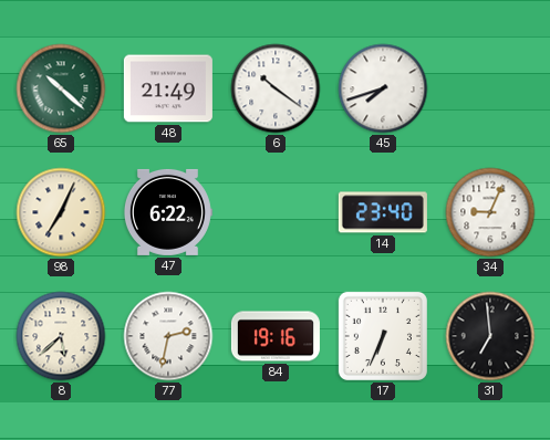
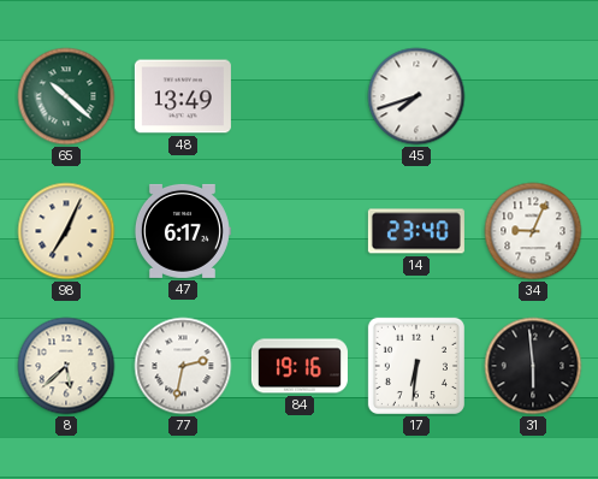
48: 21:49 -> 13:49
6: 10:21 -> none
47: 6:22 -> 6:17
17: 6:34 -> 6:31
31: 6:59 -> 5:59
